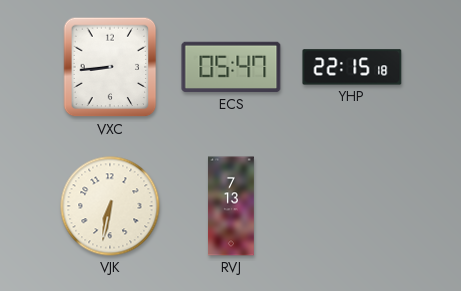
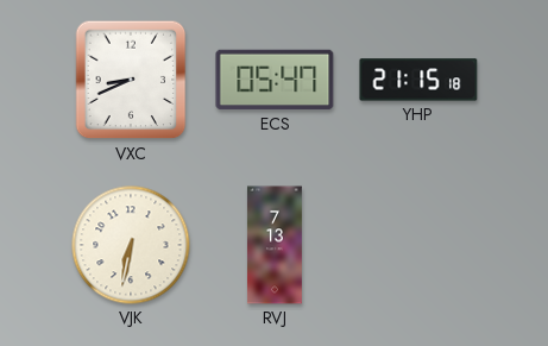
VXC: 8:44 -> 8:41
YHP: 22:15 -> 21:15
